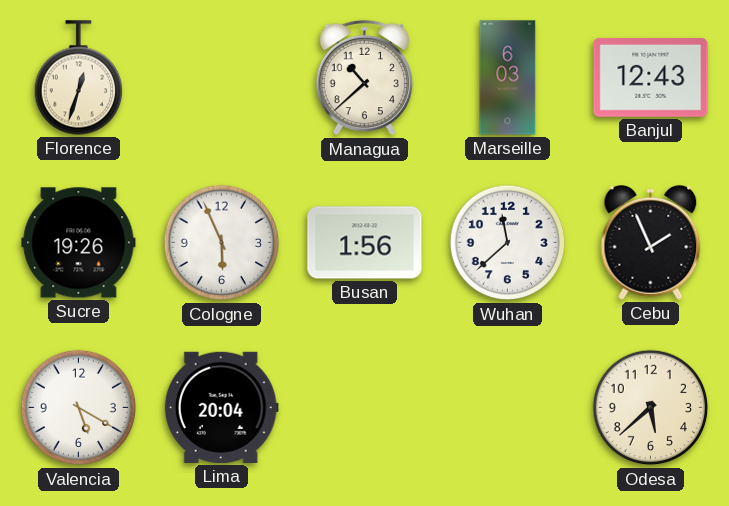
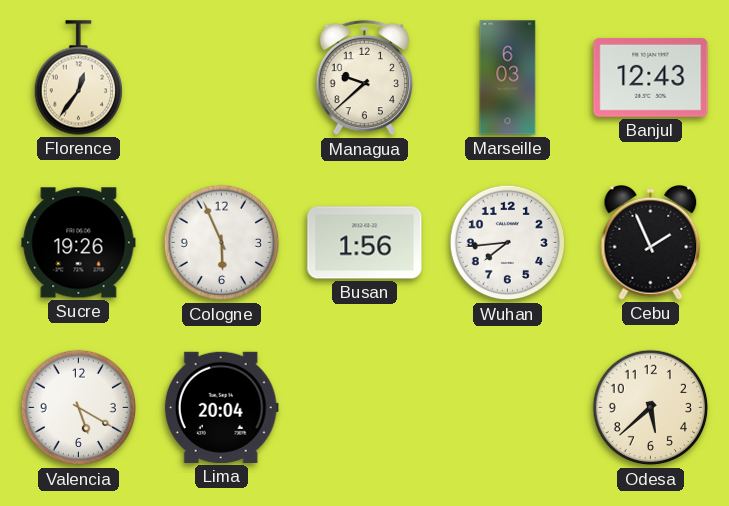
Florence: 12:33 -> 12:36
Managua: 10:38 -> 9:38
Wuhan: 11:38 -> 7:44
